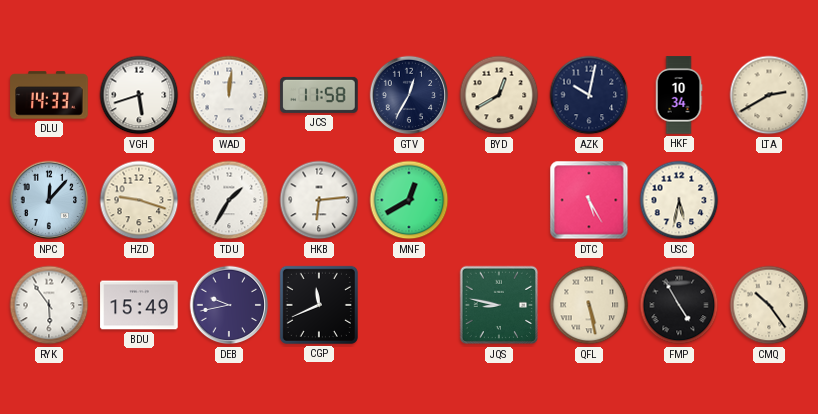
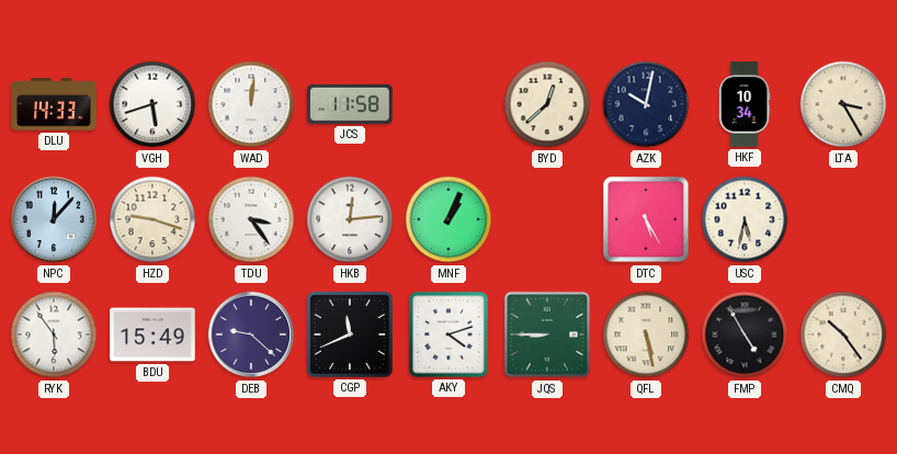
GTV: 12:35 -> none
BYD: 12:40 -> 12:38
LTA: 2:40 -> 3:25
TDU: 1:35 -> 3:24
HKB: 6:14 -> 12:14
MNF: 12:40 -> 1:04
DEB: 9:43 -> 9:22
AKY: none -> 4:12
JQS: 8:47 -> 8:45
